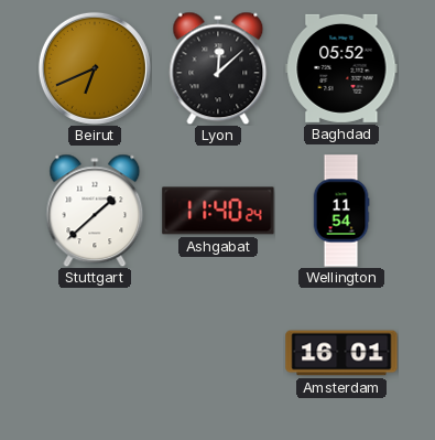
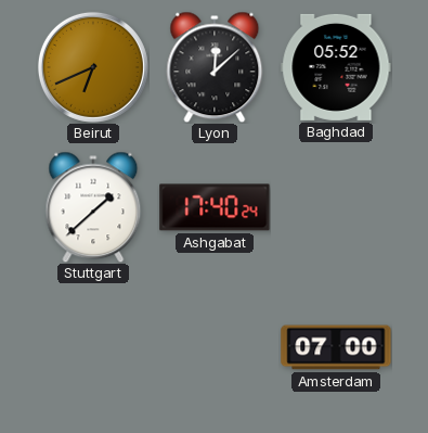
Ashgabat: 11:40 -> 17:40
Wellington: 11:54 -> none
Amsterdam: 16:01 -> 07:00
